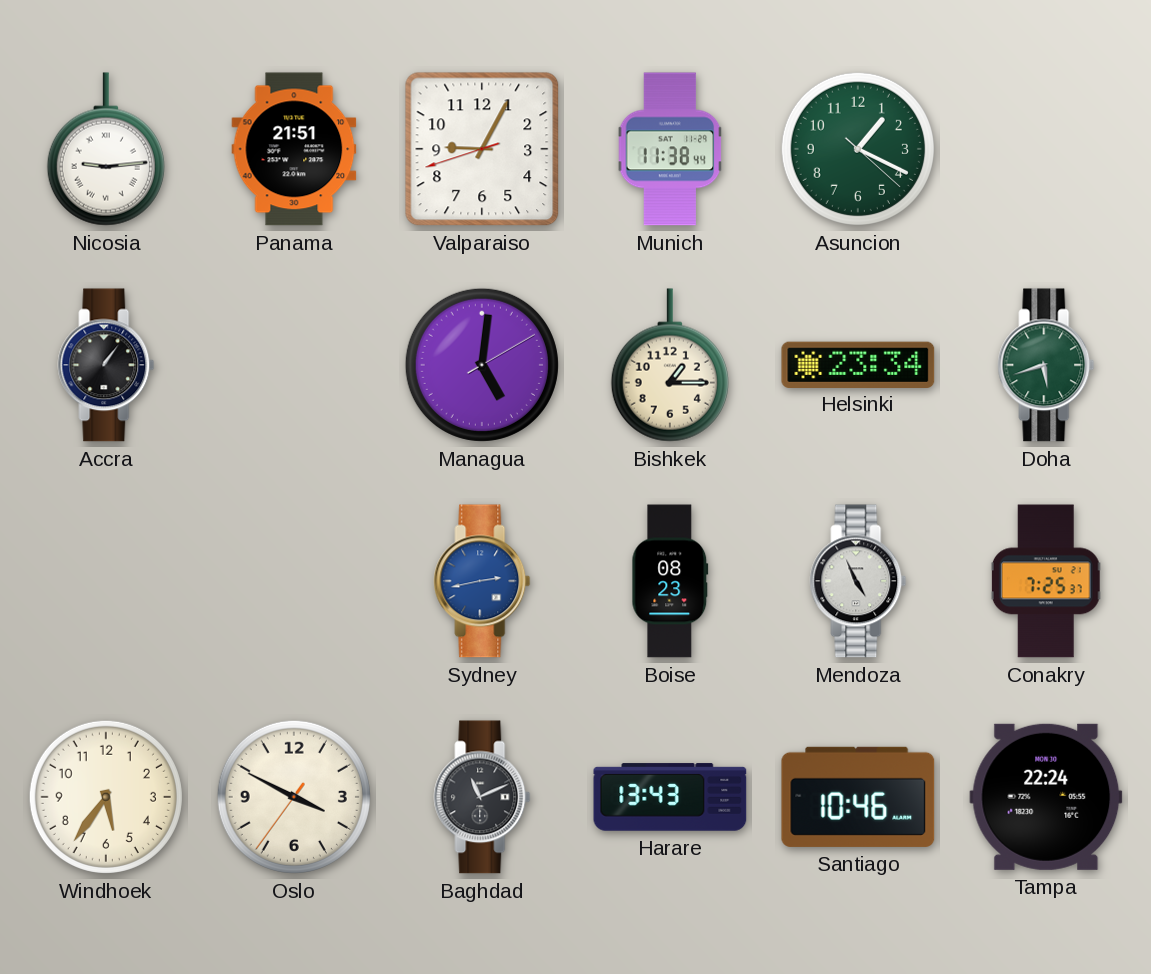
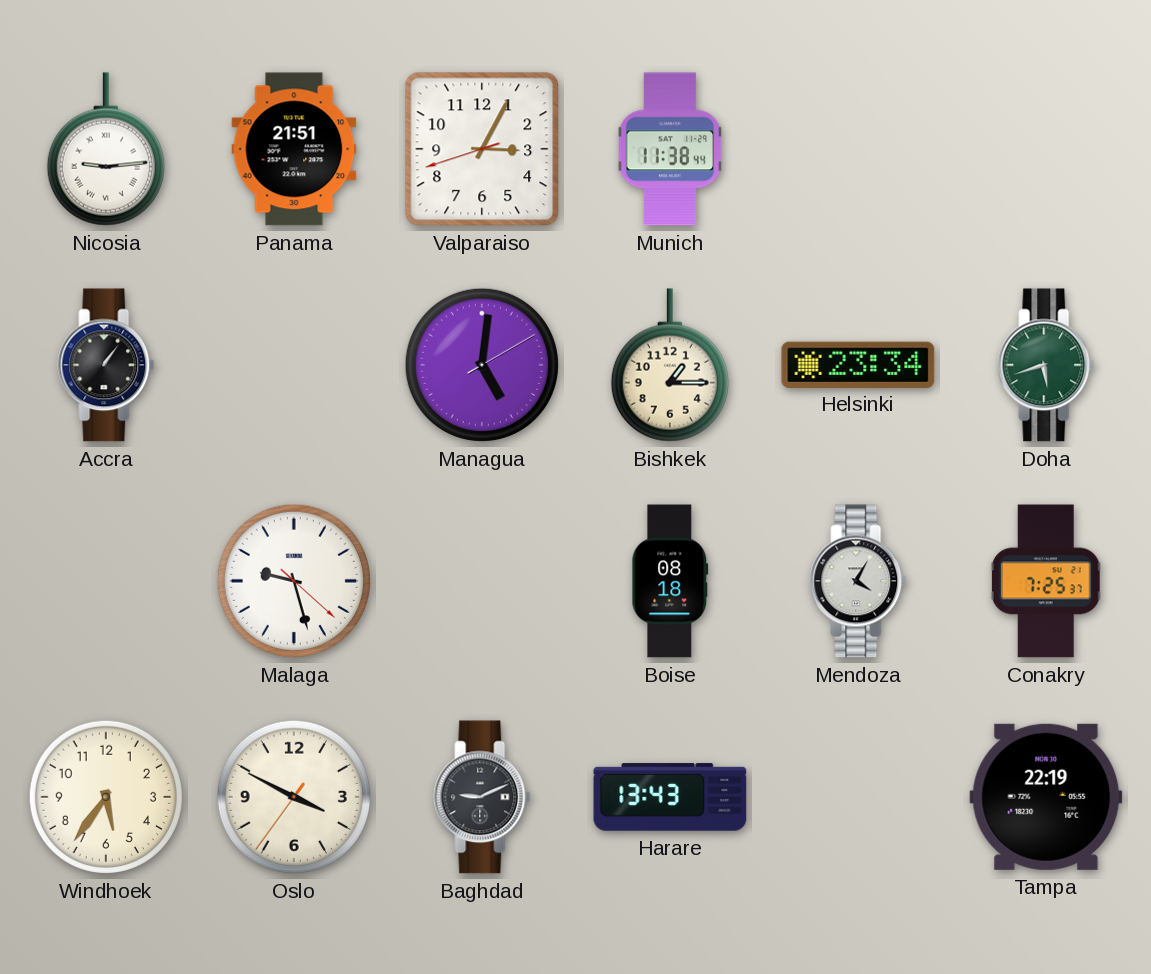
Valparaiso: 9:04 -> 3:04
Asuncion: 1:19 -> none
Malaga: none -> 9:27
Sydney: 2:43 -> none
Boise: 08:23 -> 08:18
Mendoza: 4:56 -> 4:05
Baghdad: 11:11 -> 9:11
Santiago: 10:46 -> none
Tampa: 22:24 -> 22:19
